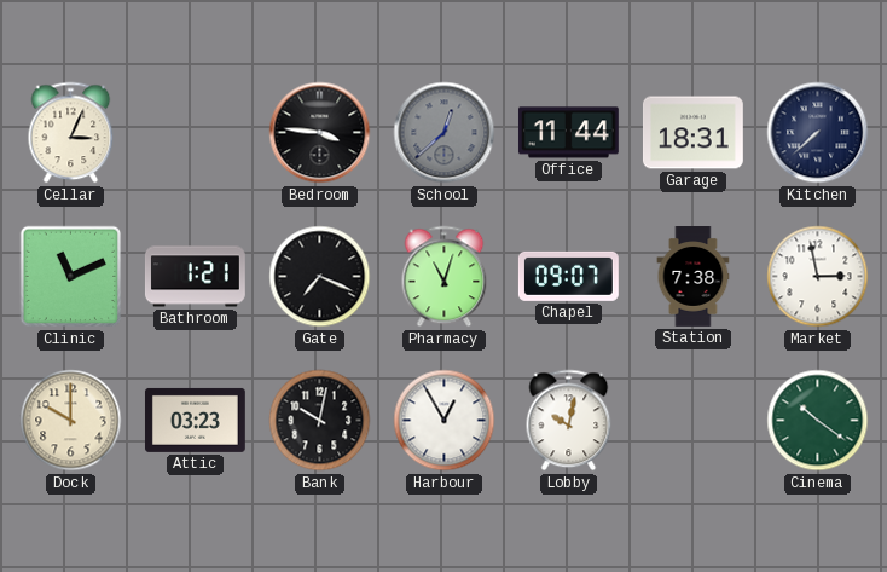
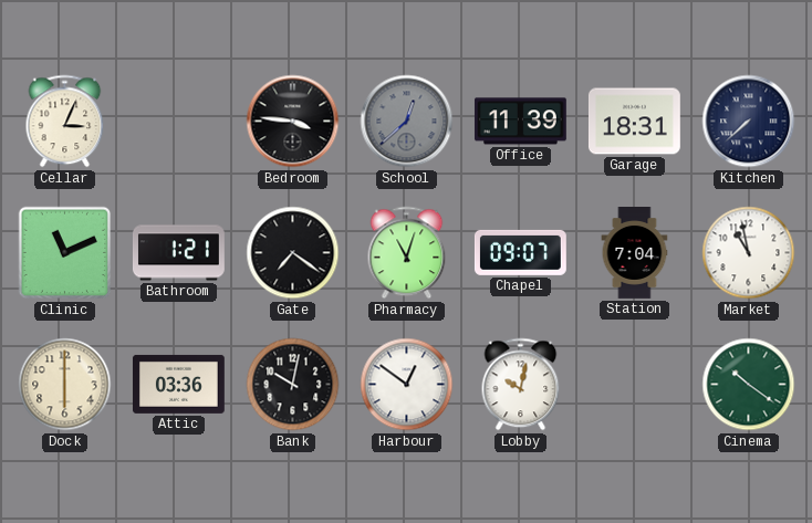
Office: 11:44 -> 11:39
Gate: 7:19 -> 7:21
Station: 7:38 -> 7:04
Market: 2:58 -> 10:58
Dock: 10:00 -> 6:00
Attic: 03:23 -> 03:36
Harbour: 12:55 -> 12:51
